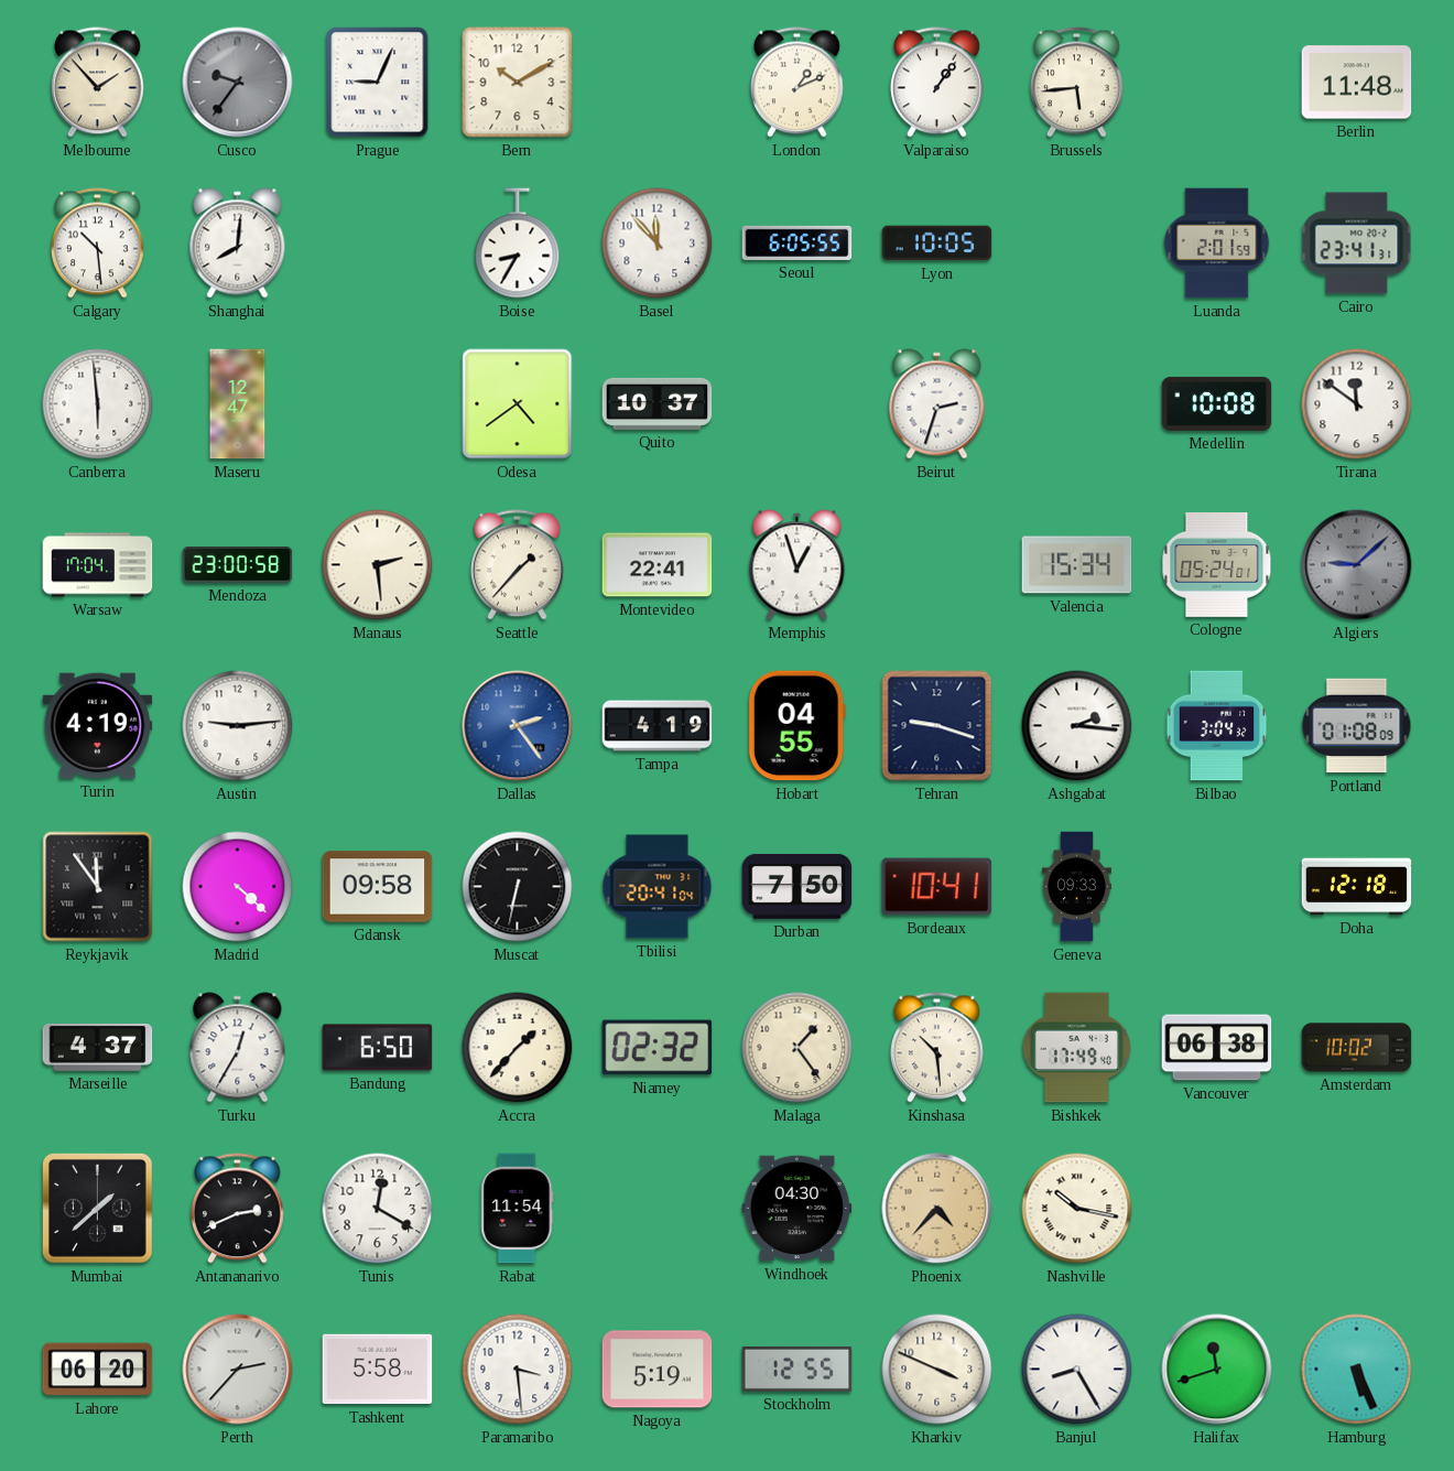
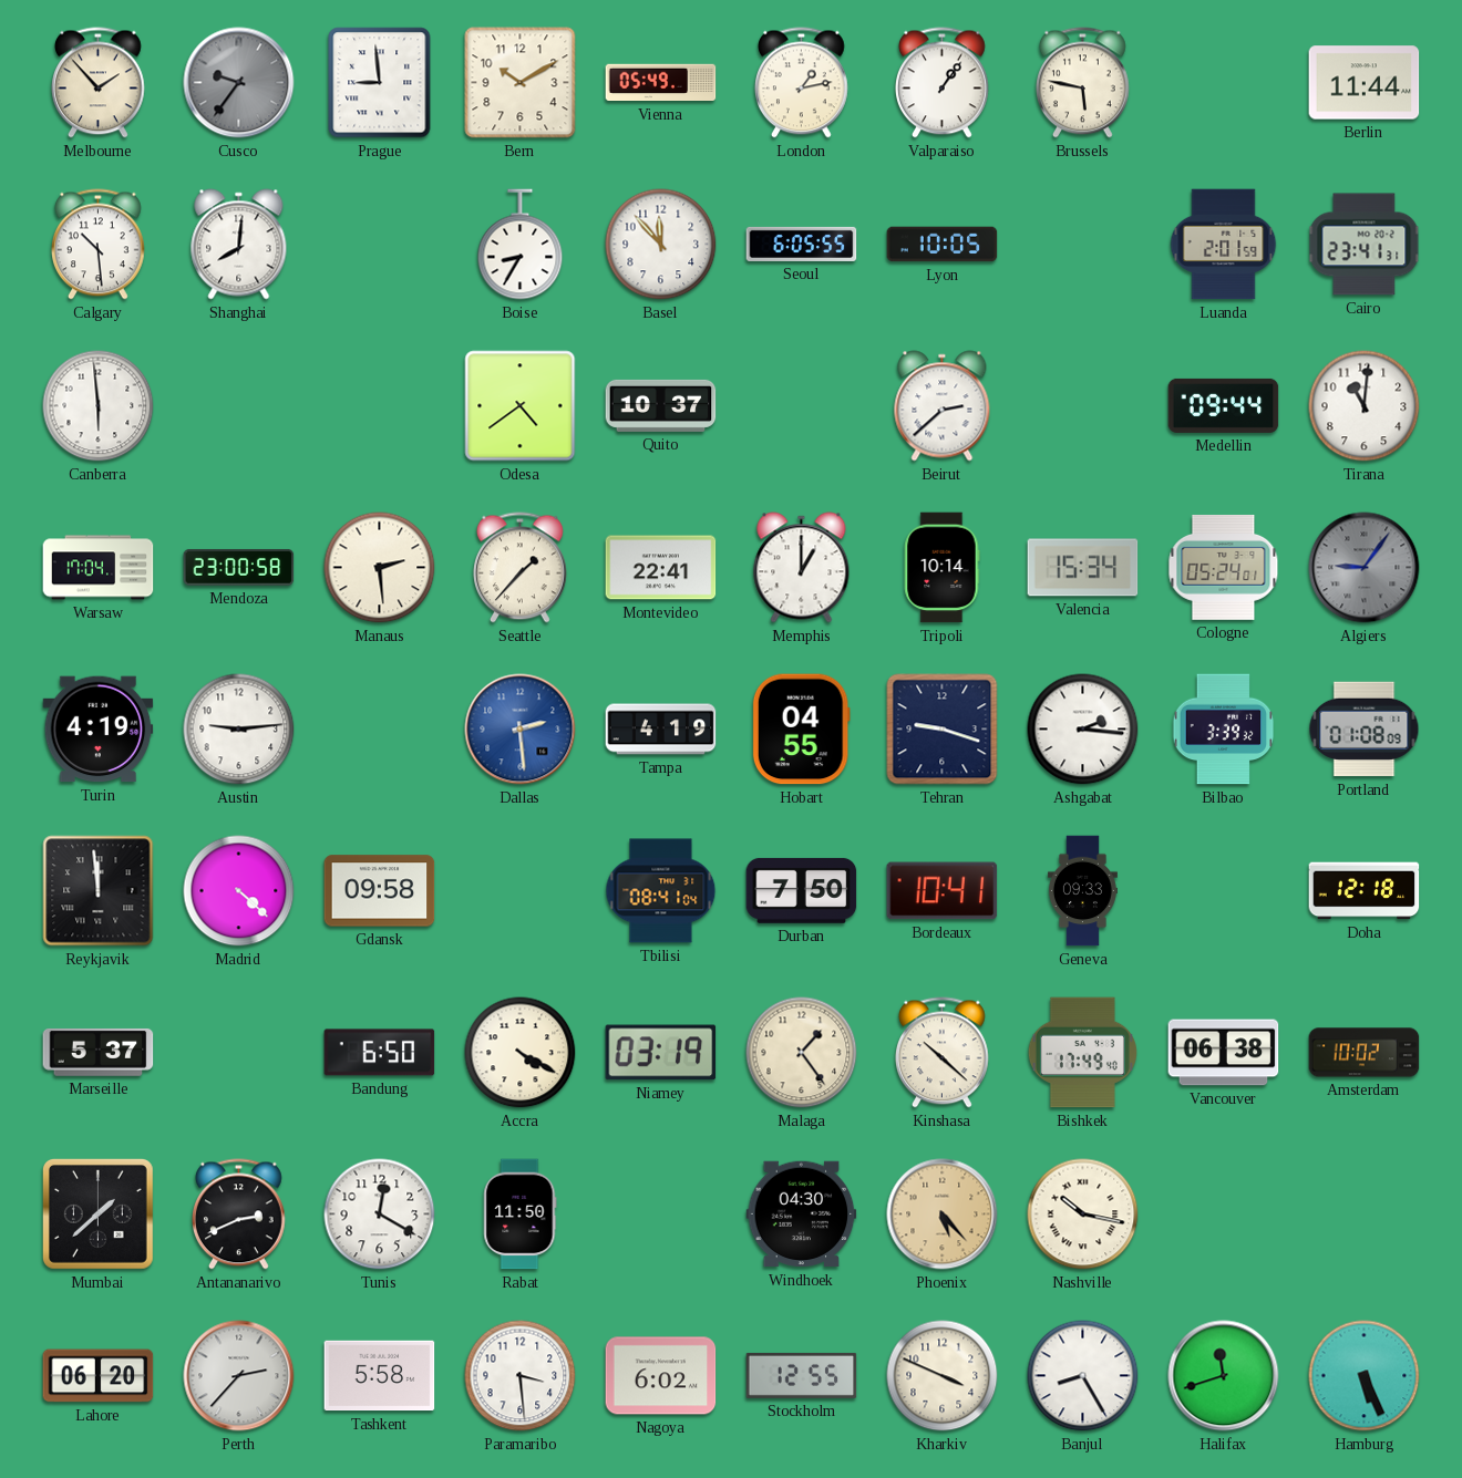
Prague: 9:04 -> 8:59
Vienna: none -> 05:49
London: 1:11 -> 1:13
Brussels: 5:44 -> 5:47
Berlin: 11:48 -> 11:44
Maseru: 12:47 -> none
Beirut: 2:33 -> 2:38
Medellin: 10:08 -> 09:44
Tirana: 11:51 -> 11:01
Memphis: 12:57 -> 1:00
Tripoli: none -> 10:14
Algiers: 9:08 -> 9:06
Dallas: 2:24 -> 2:29
Bilbao: 3:04 -> 3:39
Reykjavik: 11:54 -> 11:59
Muscat: 6:32 -> none
Tbilisi: 20:41 -> 08:41
Marseille: 4:37 -> 5:37
Turku: 12:35 -> none
Accra: 1:37 -> 4:20
Niamey: 02:32 -> 03:19
Kinshasa: 10:29 -> 10:22
Rabat: 11:54 -> 11:50
Phoenix: 4:37 -> 5:23
Nagoya: 5:19 -> 6:02
